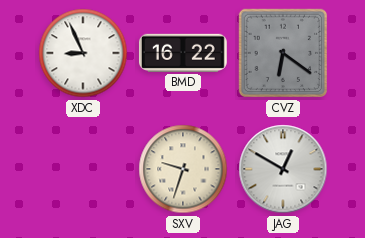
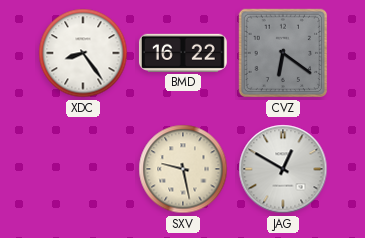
XDC: 8:56 -> 8:24
SXV: 9:33 -> 9:28
